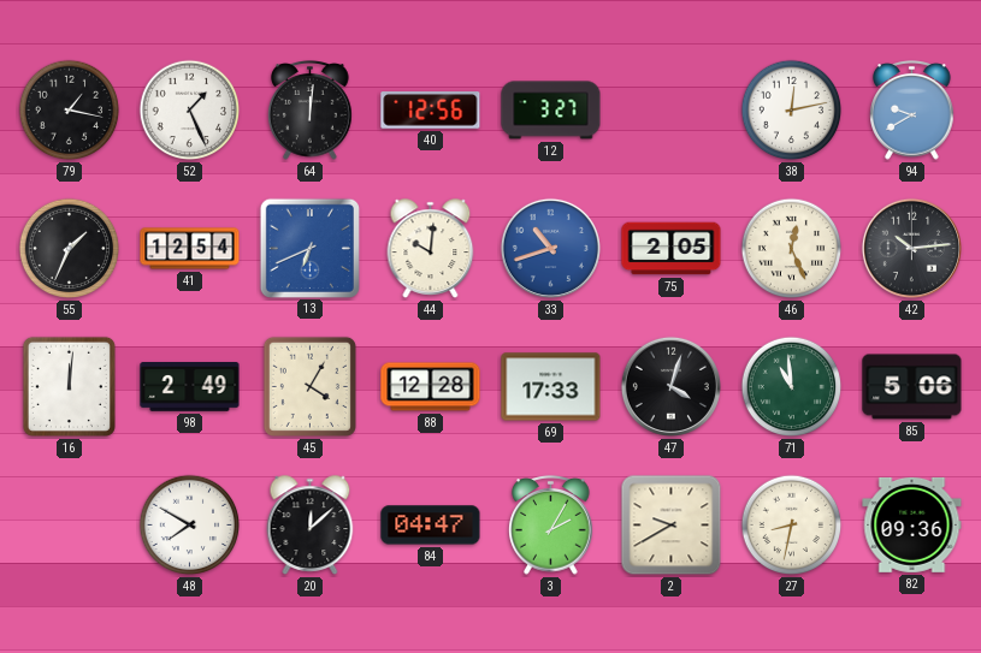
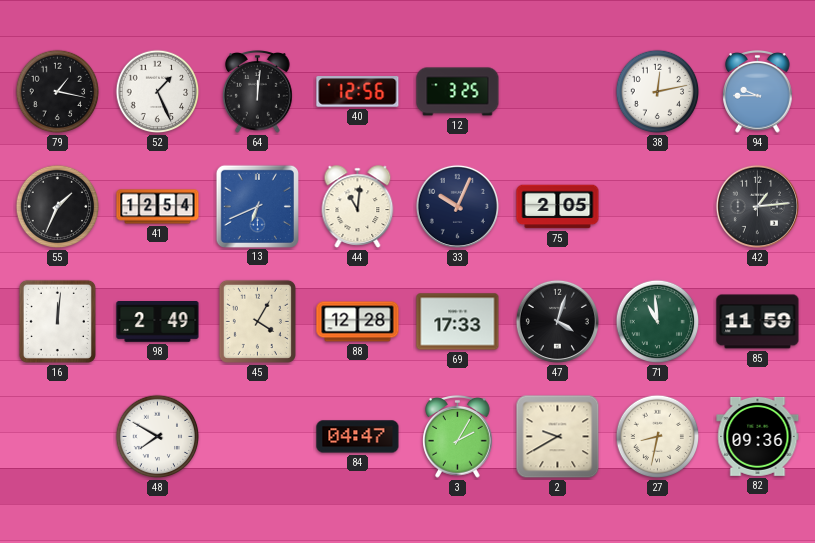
12: 3:27 -> 3:25
94: 9:40 -> 9:45
44: 10:01 -> 11:01
33: 10:42 -> 10:04
33 dial: blue -> navy
46: 12:26 -> none
42: 10:14 -> 1:14
85: 5:06 -> 11:59
20: 12:08 -> none
